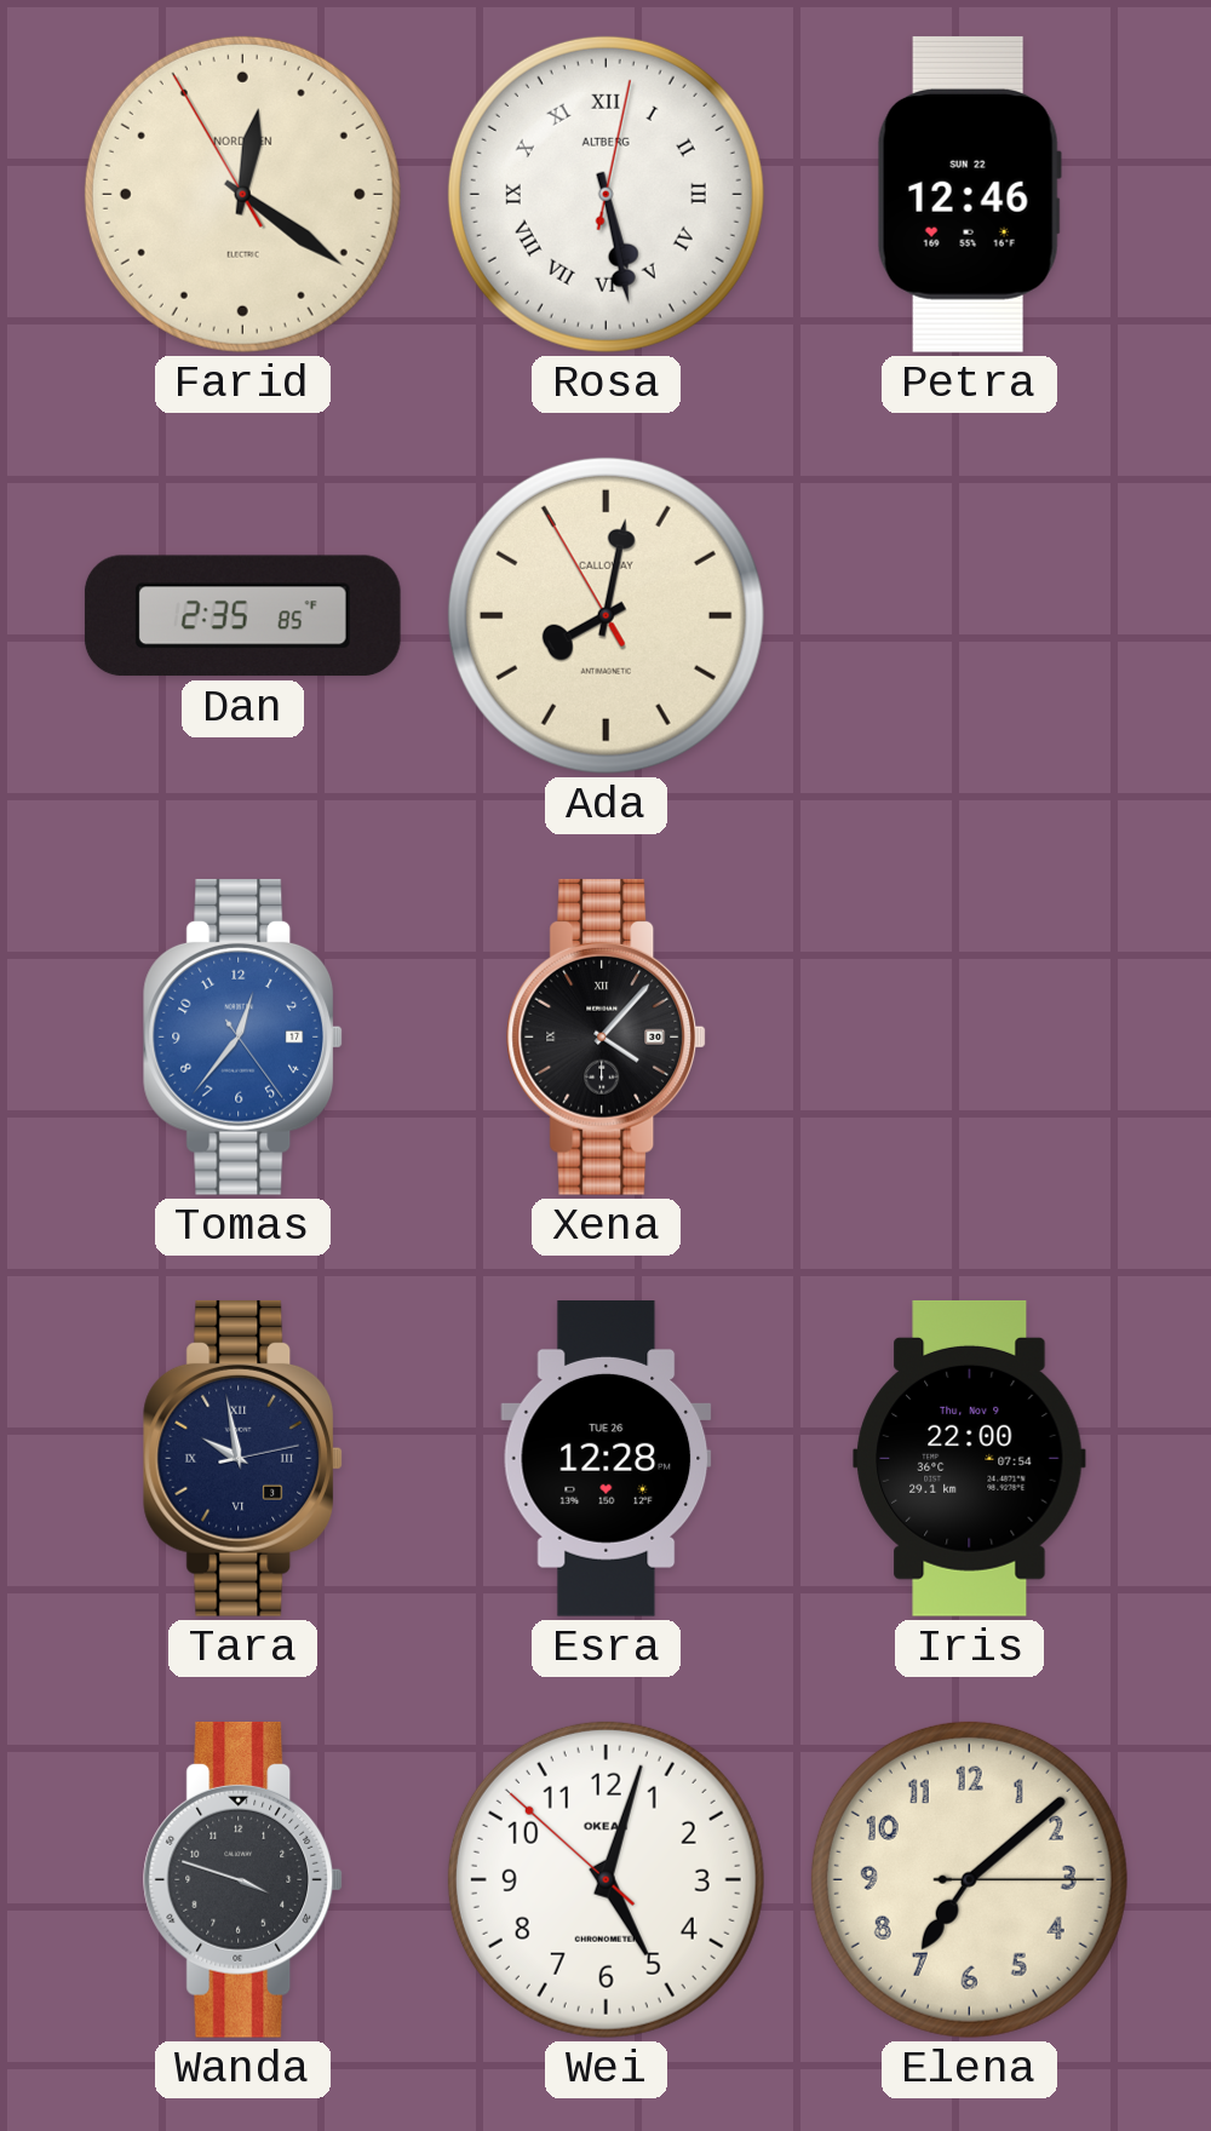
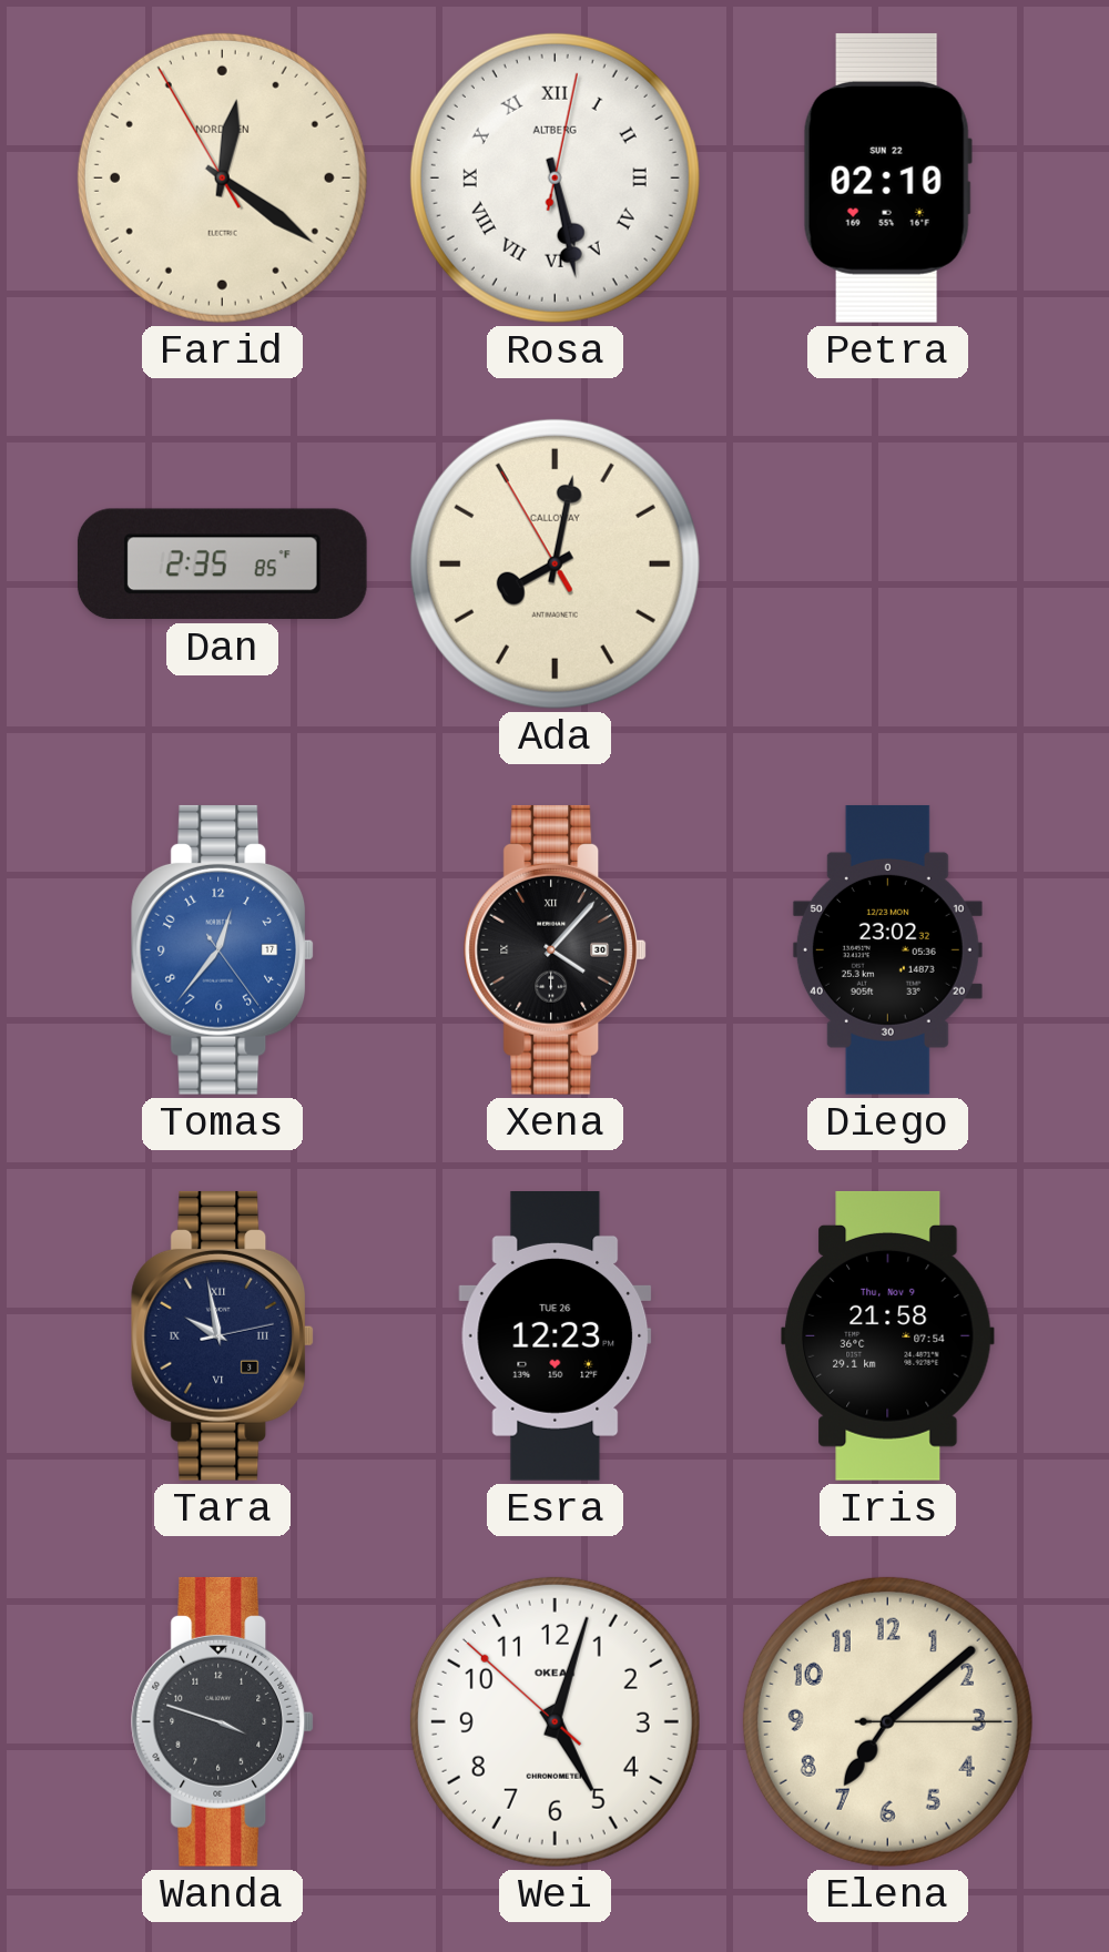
Petra: 12:46 -> 02:10
Diego: none -> 23:02
Esra: 12:28 -> 12:23
Iris: 22:00 -> 21:58
